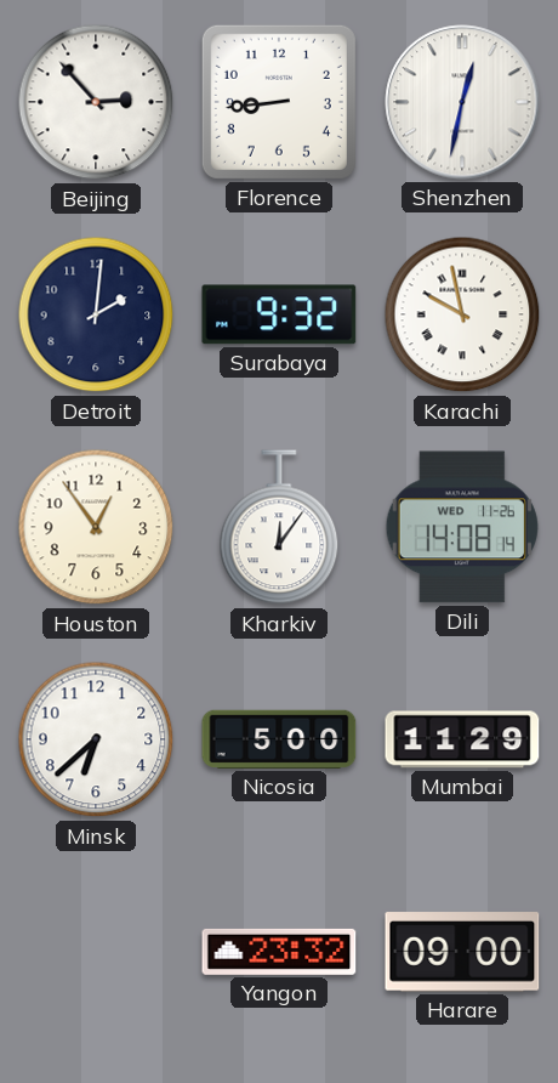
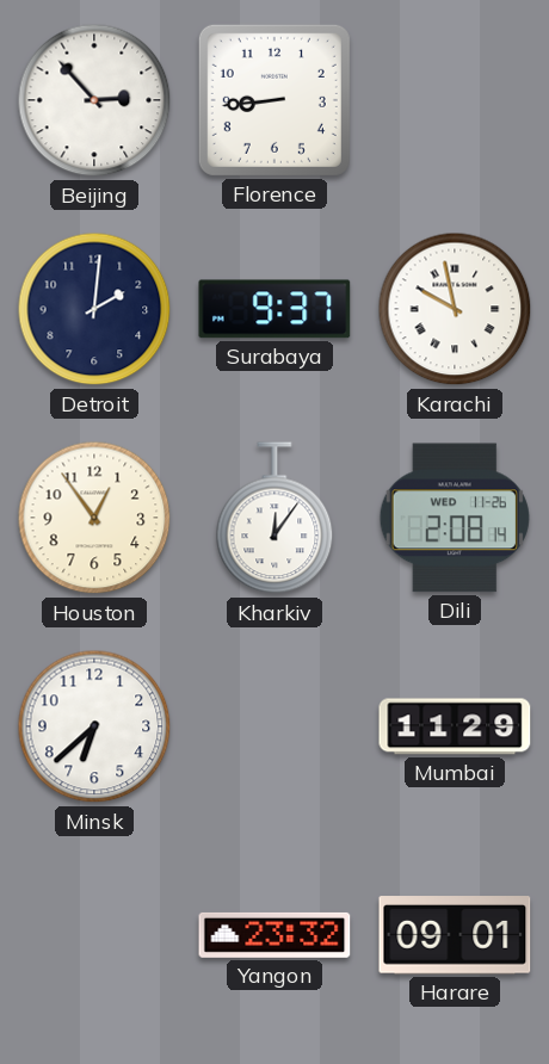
Shenzhen: 12:32 -> none
Surabaya: 9:32 -> 9:37
Dili: 14:08 -> 2:08
Nicosia: 5:00 -> none
Harare: 09:00 -> 09:01
